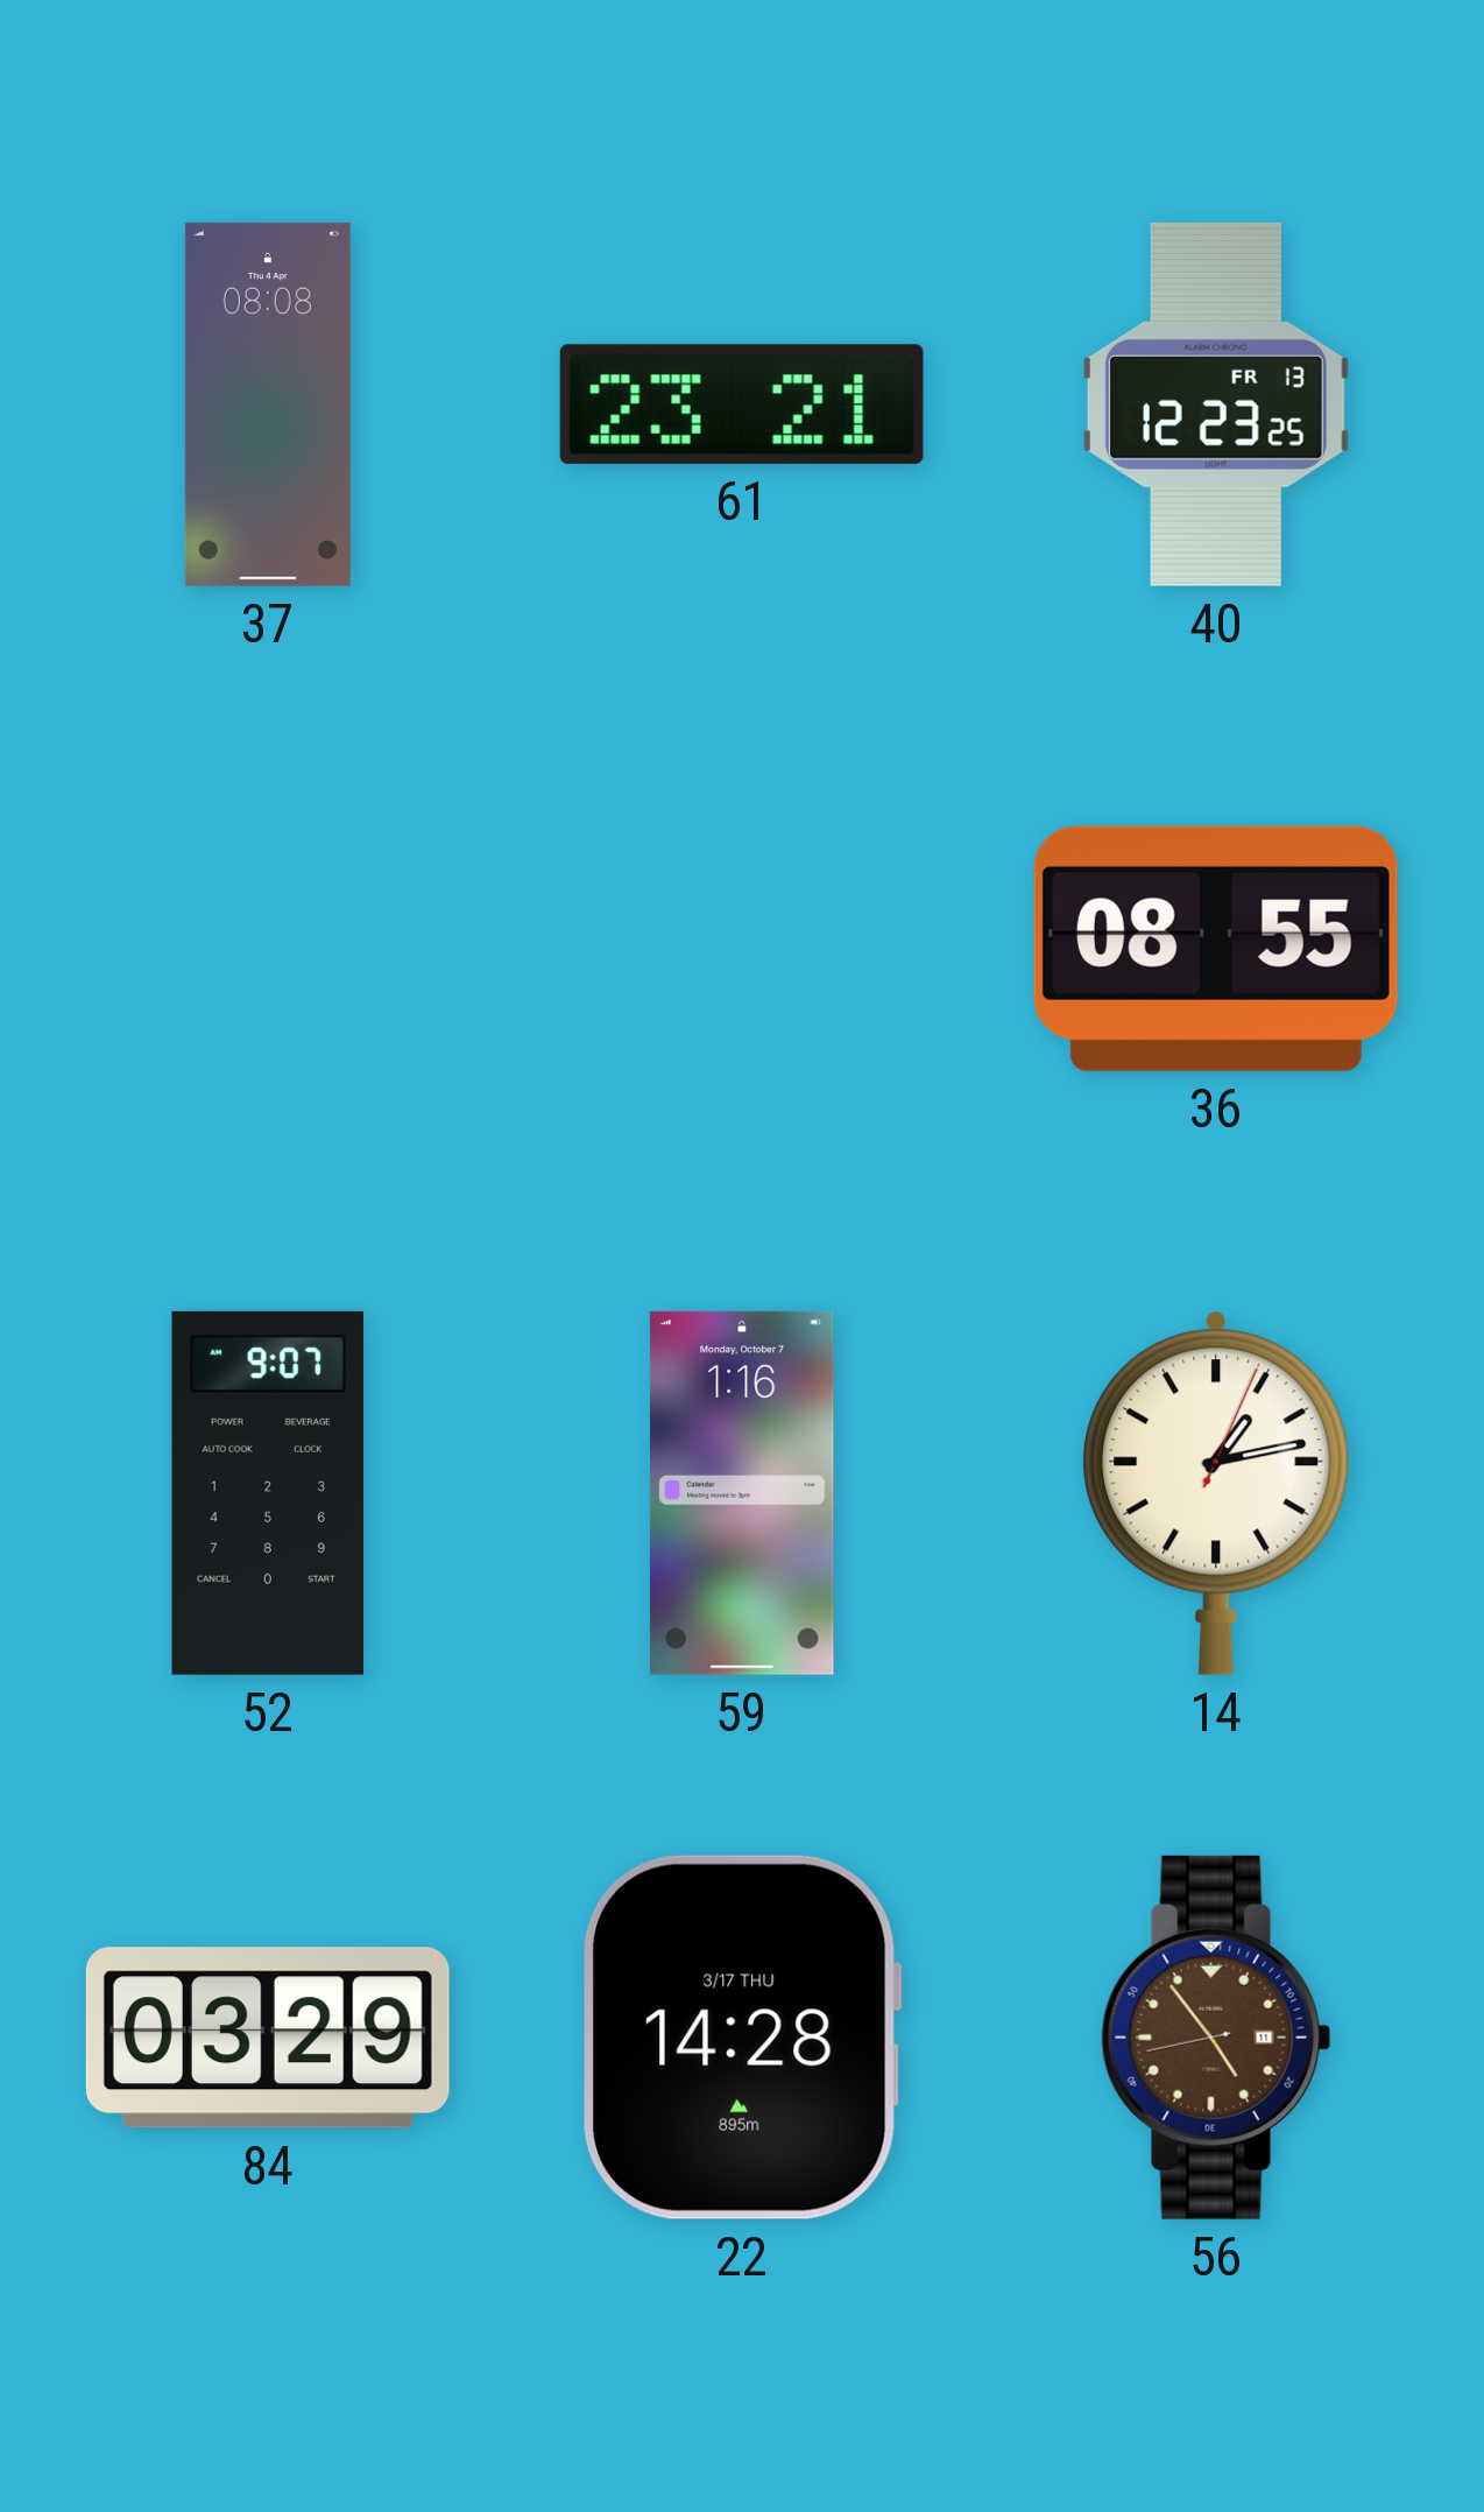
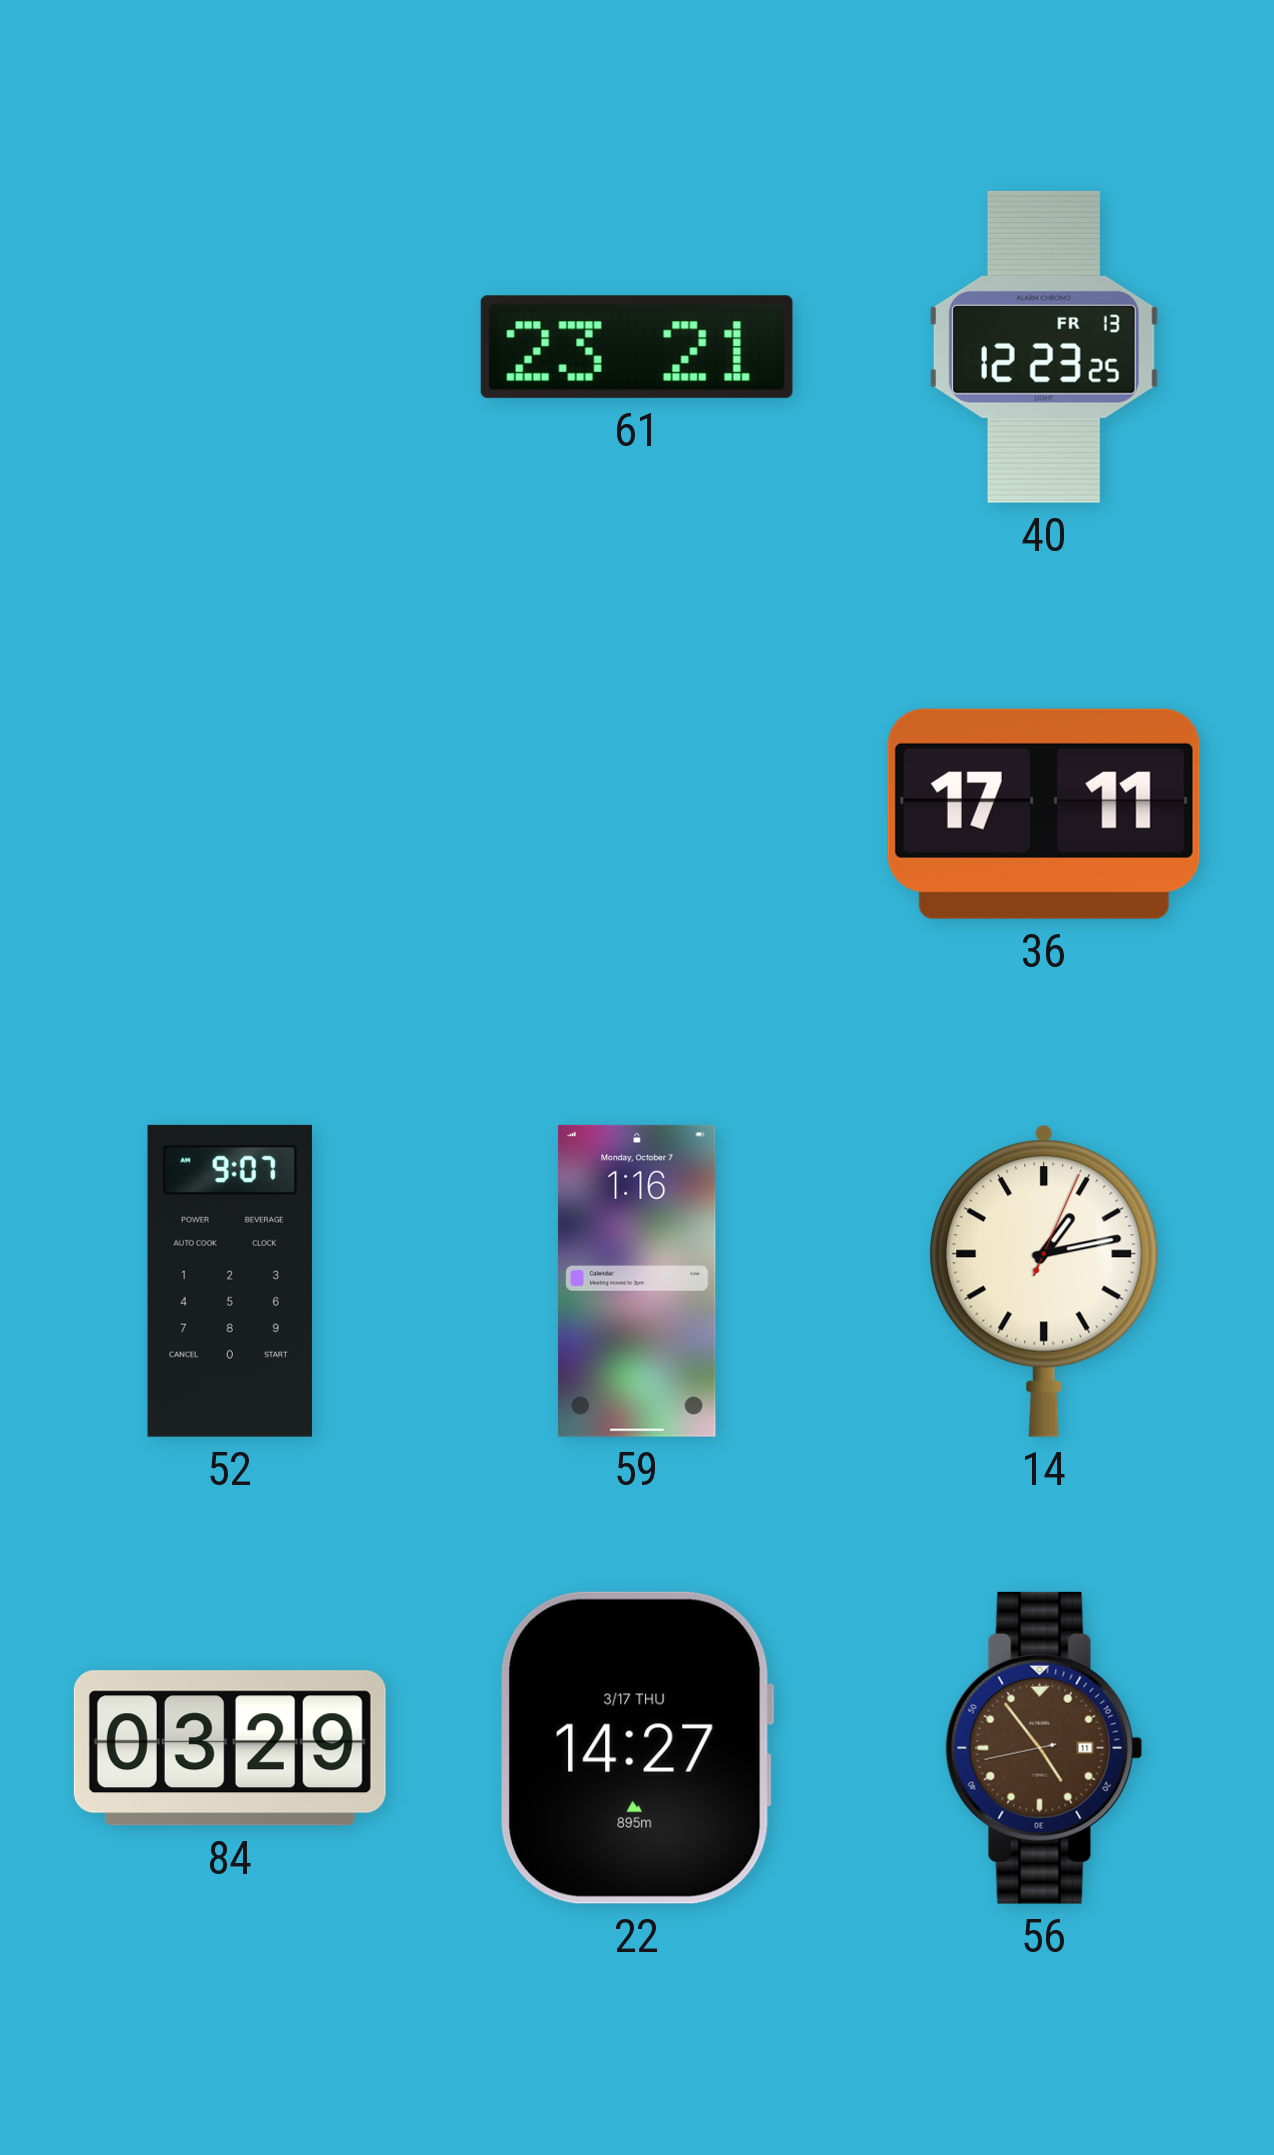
37: 08:08 -> none
36: 08:55 -> 17:11
22: 14:28 -> 14:27
